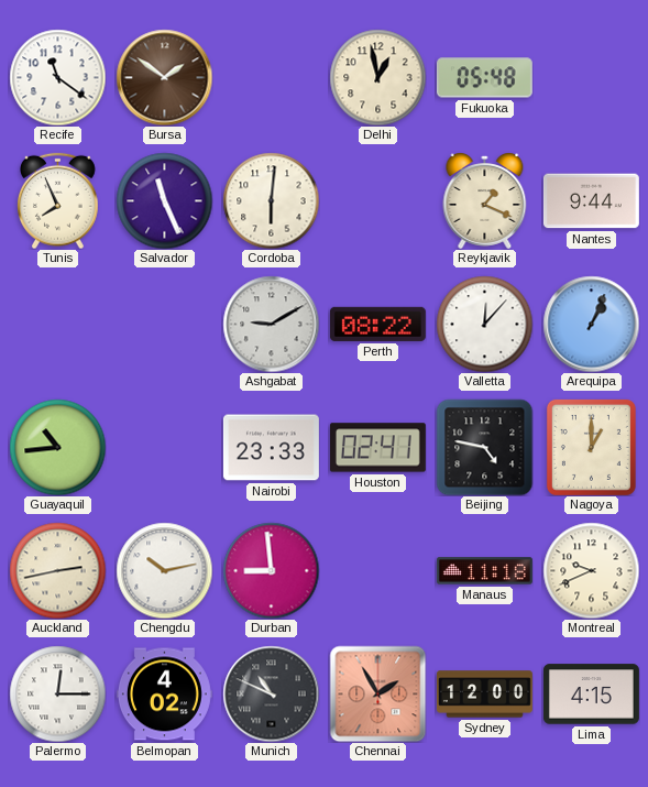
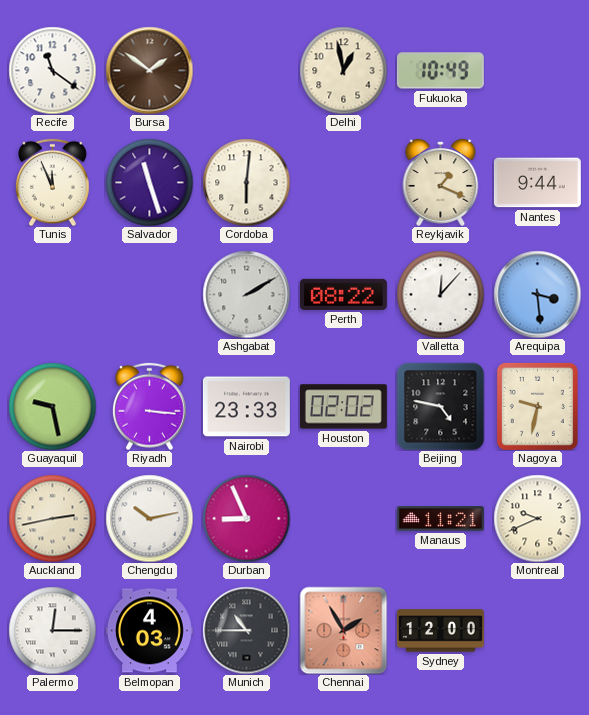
Fukuoka: 05:48 -> 10:49
Tunis: 7:56 -> 11:56
Salvador: 11:26 -> 11:27
Ashgabat: 9:10 -> 2:10
Arequipa: 1:04 -> 3:29
Guayaquil: 10:44 -> 9:28
Riyadh: none -> 3:16
Houston: 02:41 -> 02:02
Nagoya: 1:00 -> 9:32
Durban: 8:59 -> 8:56
Manaus: 11:18 -> 11:21
Belmopan: 4:02 -> 4:03
Munich: 10:49 -> 10:45
Lima: 4:15 -> none
